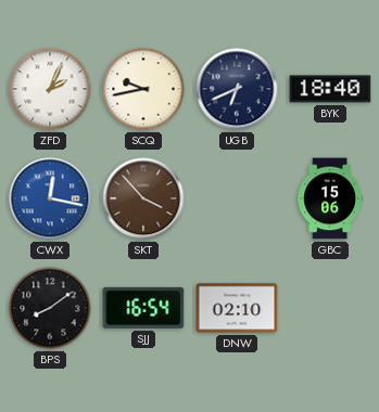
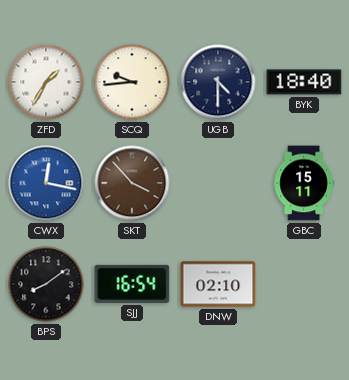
ZFD: 2:04 -> 1:35
SCQ: 9:43 -> 9:44
UGB: 6:41 -> 4:30
GBC: 15:06 -> 15:11
